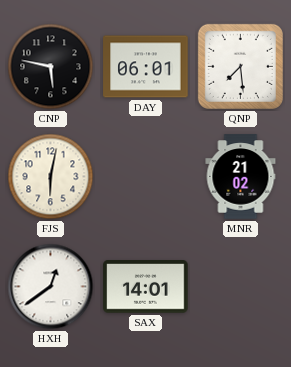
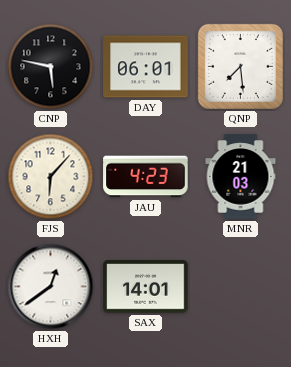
FJS: 6:02 -> 6:07
JAU: none -> 4:23
MNR: 21:02 -> 21:03
